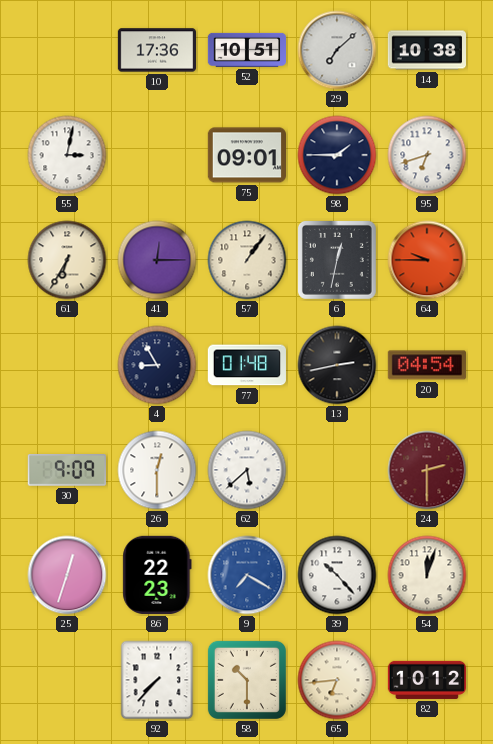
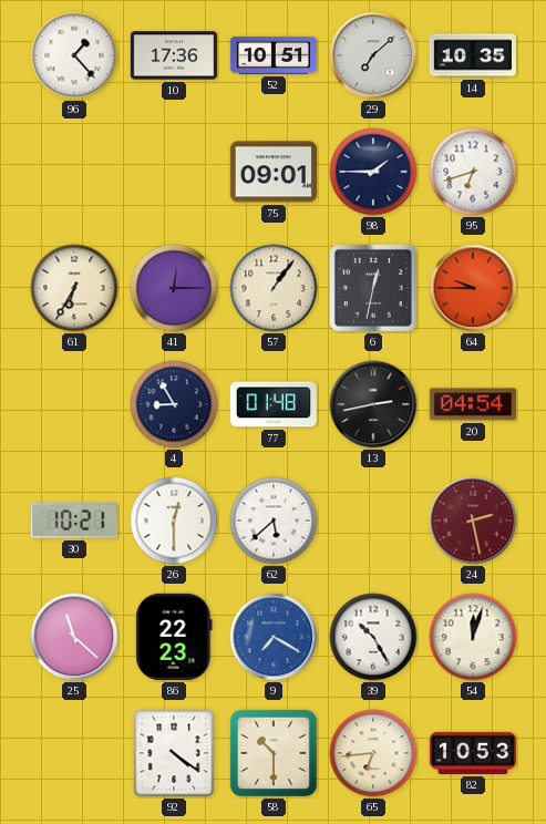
96: none -> 1:23
14: 10:38 -> 10:35
55: 3:02 -> none
30: 9:09 -> 10:21
24: 2:30 -> 2:28
25: 12:33 -> 11:22
39: 10:23 -> 10:25
92: 7:37 -> 4:21
82: 10:12 -> 10:53
